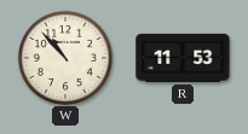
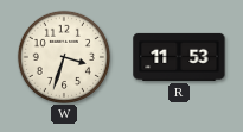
W: 10:53 -> 3:33
